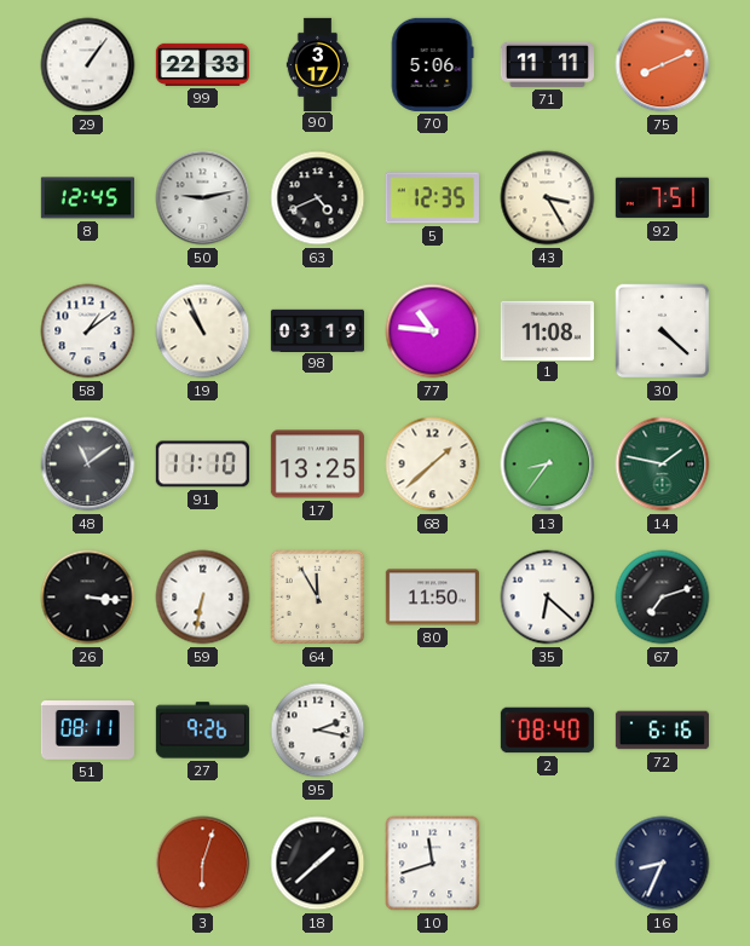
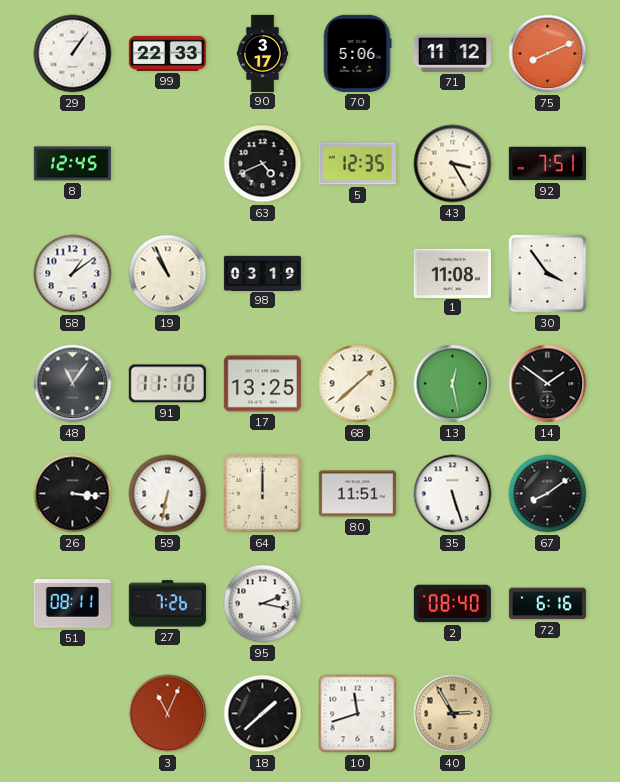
71: 11:11 -> 11:12
50: 9:13 -> none
77: 10:46 -> none
30: 4:22 -> 3:54
48: 11:09 -> 11:06
13: 8:36 -> 12:28
14: 1:47 -> 1:51
14 dial: green -> black
64: 11:55 -> 12:00
80: 11:50 -> 11:51
35: 6:22 -> 5:27
67: 7:12 -> 8:09
27: 9:26 -> 7:26
3: 6:03 -> 11:04
40: none -> 2:55
16: 8:34 -> none
